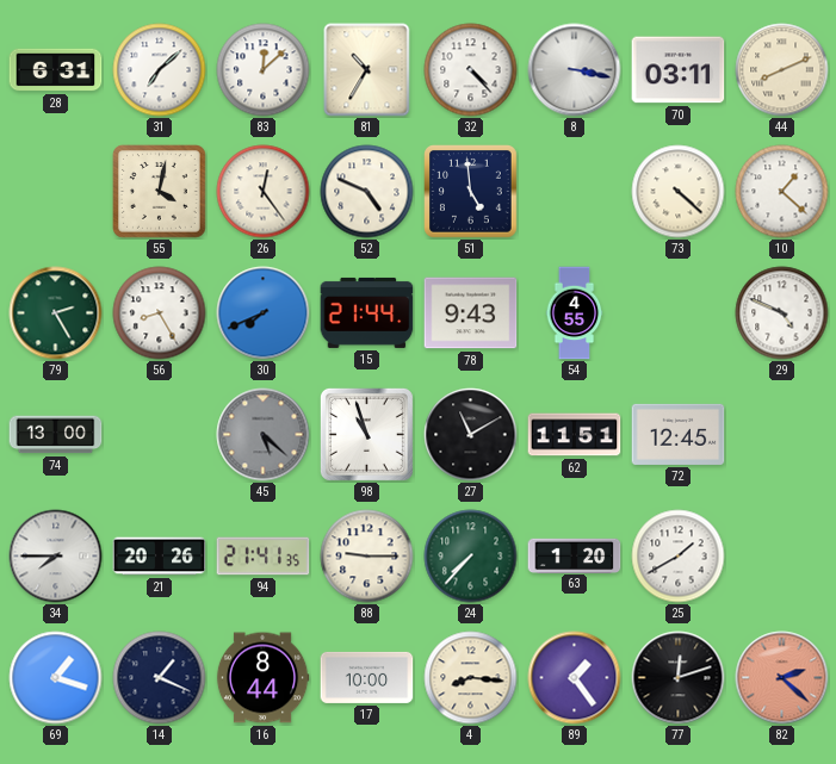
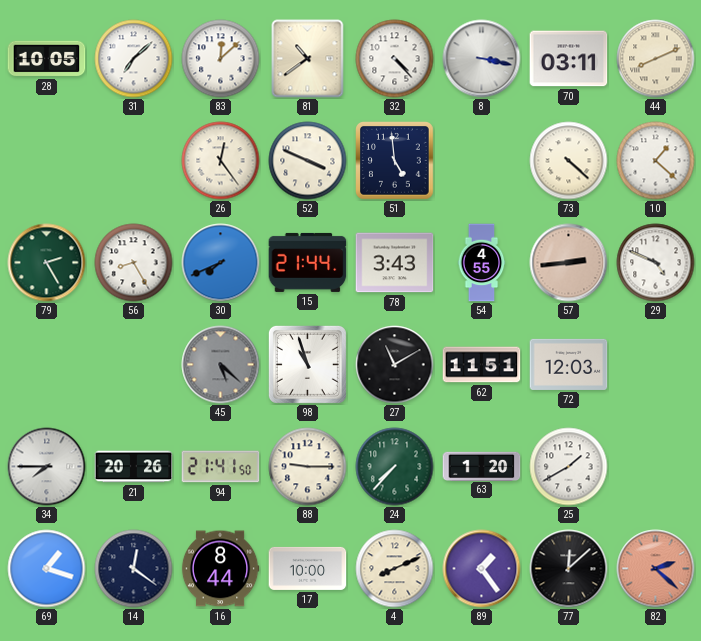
28: 6:31 -> 10:05
81: 10:35 -> 10:39
55: 4:02 -> none
52: 4:49 -> 3:49
78: 9:43 -> 3:43
57: none -> 2:44
74: 13:00 -> none
72: 12:45 -> 12:03
94: 21:41:35 -> 21:41:50
14: 1:19 -> 12:21
4: 8:16 -> 8:11
77: 12:12 -> 12:08
